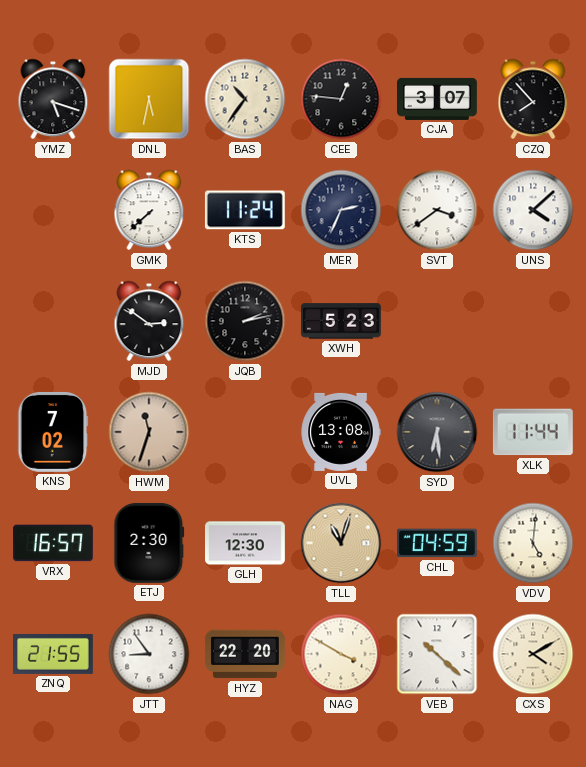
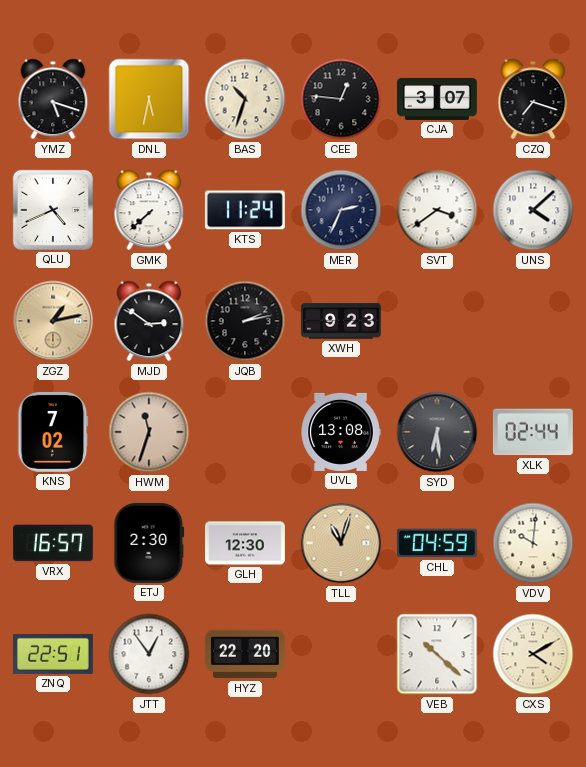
BAS: 10:36 -> 10:33
CZQ: 7:53 -> 7:18
QLU: none -> 4:41
ZGZ: none -> 1:13
XWH: 5:23 -> 9:23
XLK: 11:44 -> 02:44
VDV: 5:01 -> 10:01
ZNQ: 21:55 -> 22:51
JTT: 8:54 -> 12:54
NAG: 3:50 -> none
